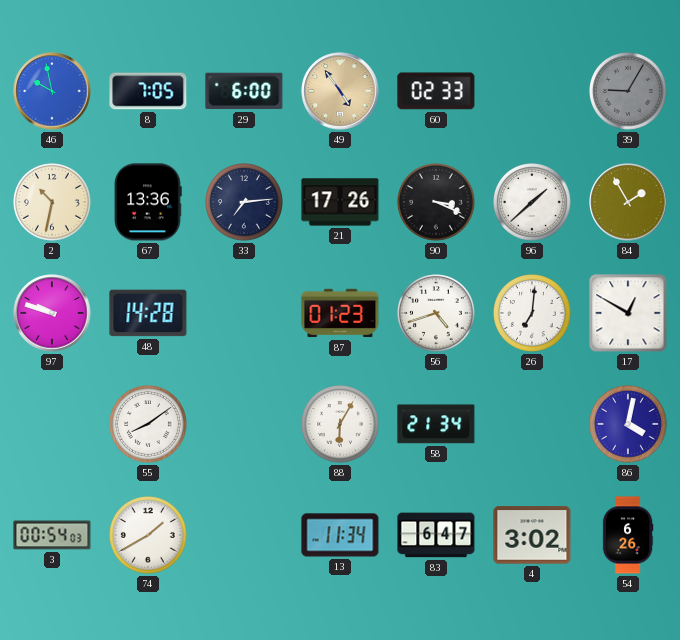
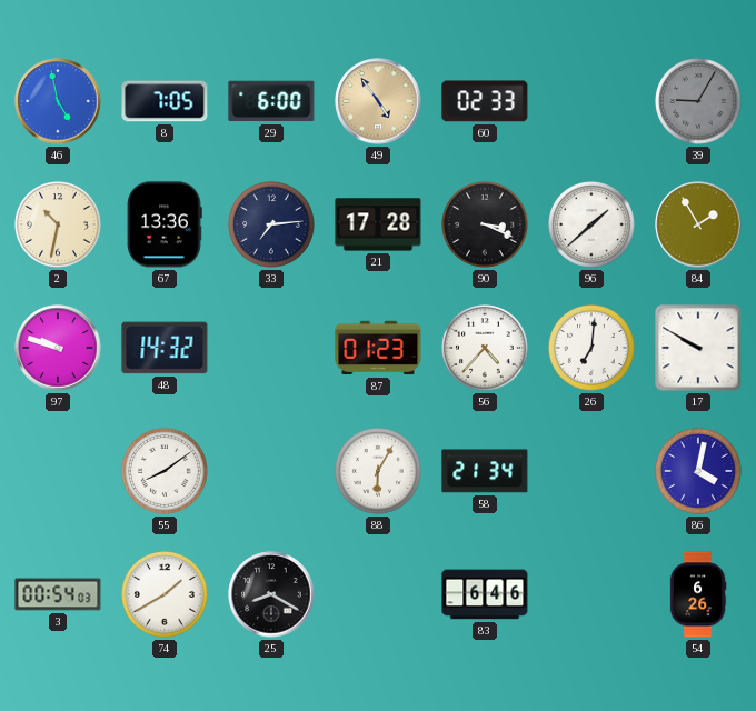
46: 9:58 -> 4:58
21: 17:26 -> 17:28
48: 14:28 -> 14:32
56: 4:42 -> 4:37
17: 12:50 -> 9:50
25: none -> 8:20
13: 11:34 -> none
83: 6:47 -> 6:46
4: 3:02 -> none
